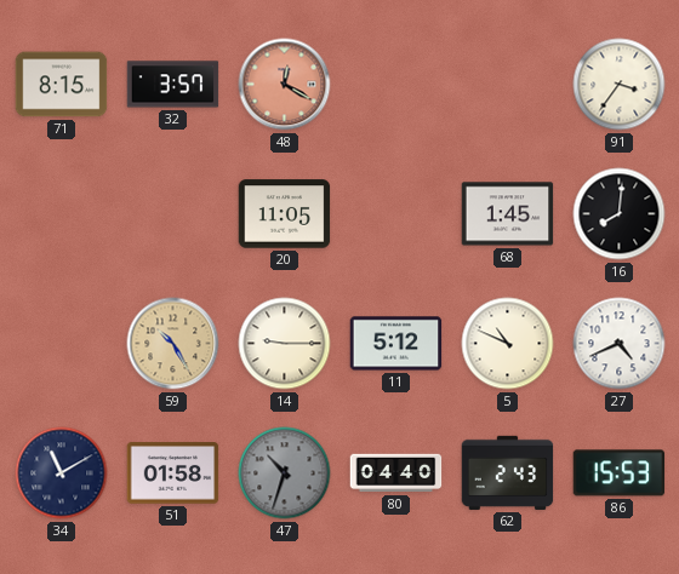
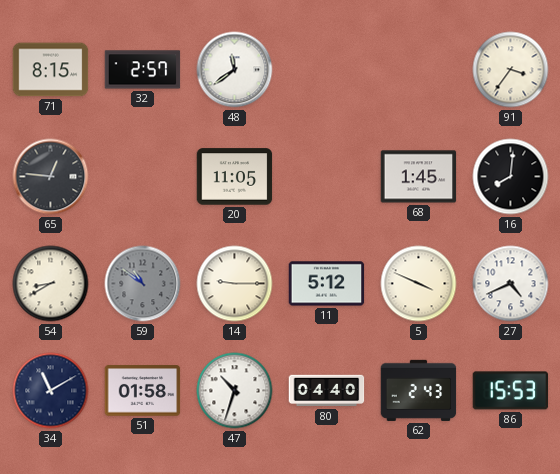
32: 3:57 -> 2:57
48: 12:20 -> 11:39
48 dial: salmon -> white
65: none -> 12:46
54: none -> 8:40
59: 10:25 -> 10:51
59 dial: champagne -> grey
5: 10:49 -> 3:49
47 dial: grey -> white
